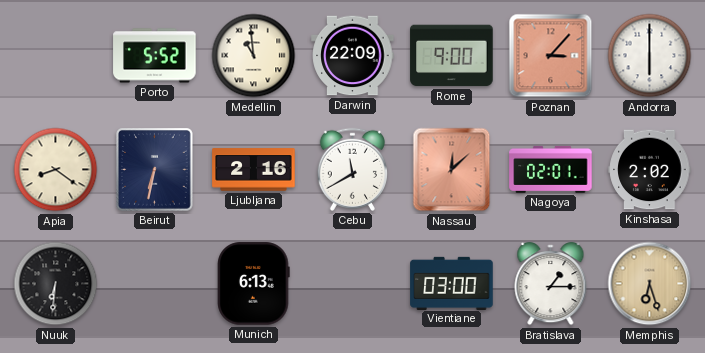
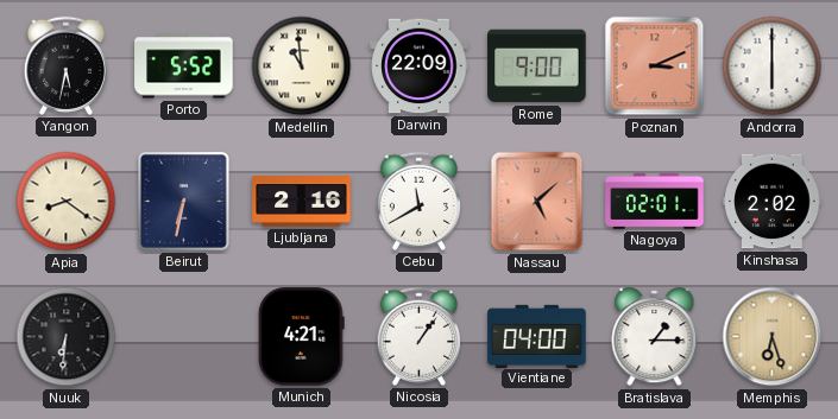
Yangon: none -> 5:32
Poznan: 3:07 -> 3:11
Nassau: 12:08 -> 5:08
Munich: 6:13 -> 4:21
Nicosia: none -> 1:06
Vientiane: 03:00 -> 04:00
